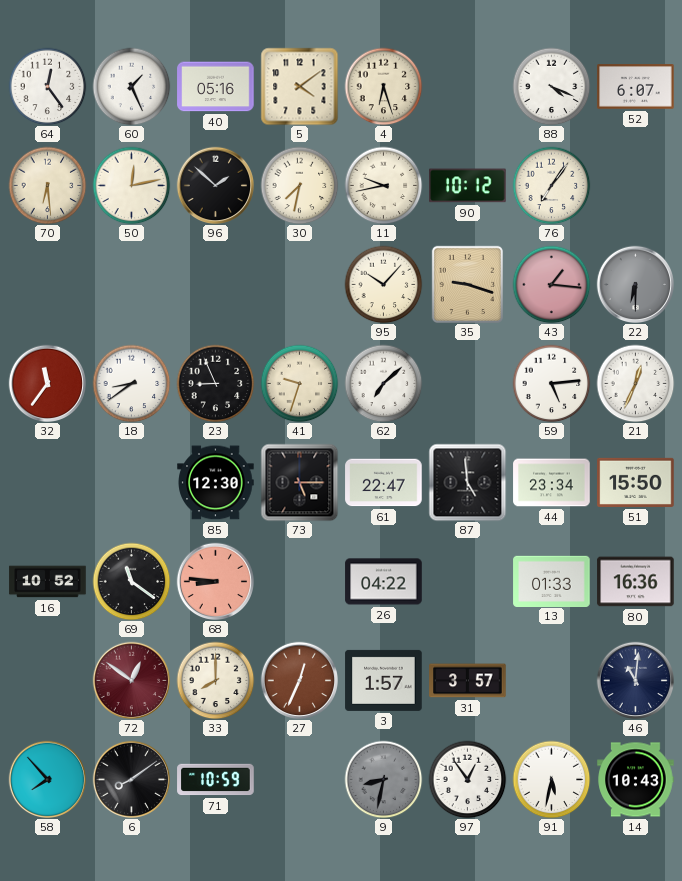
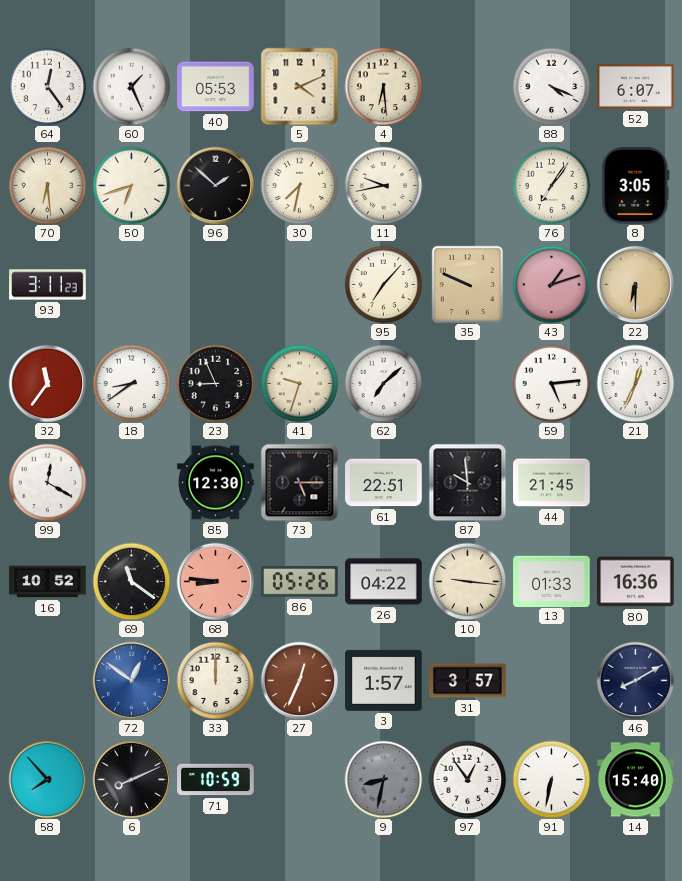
40: 05:16 -> 05:53
5: 4:09 -> 4:11
4: 6:27 -> 6:29
50: 12:13 -> 6:42
90: 10:12 -> none
8: none -> 3:05
93: none -> 3:11
95: 10:07 -> 7:07
35: 9:18 -> 9:49
43: 1:16 -> 1:12
22 dial: grey -> champagne
99: none -> 12:20
61: 22:47 -> 22:51
87: 4:59 -> 9:59
44: 23:34 -> 21:45
51: 15:50 -> none
86: none -> 05:26
10: none -> 9:16
72 dial: burgundy -> blue
33: 8:00 -> 12:00
46: 11:01 -> 8:10
6: 8:09 -> 8:11
91: 5:32 -> 6:32
14: 10:43 -> 15:40
